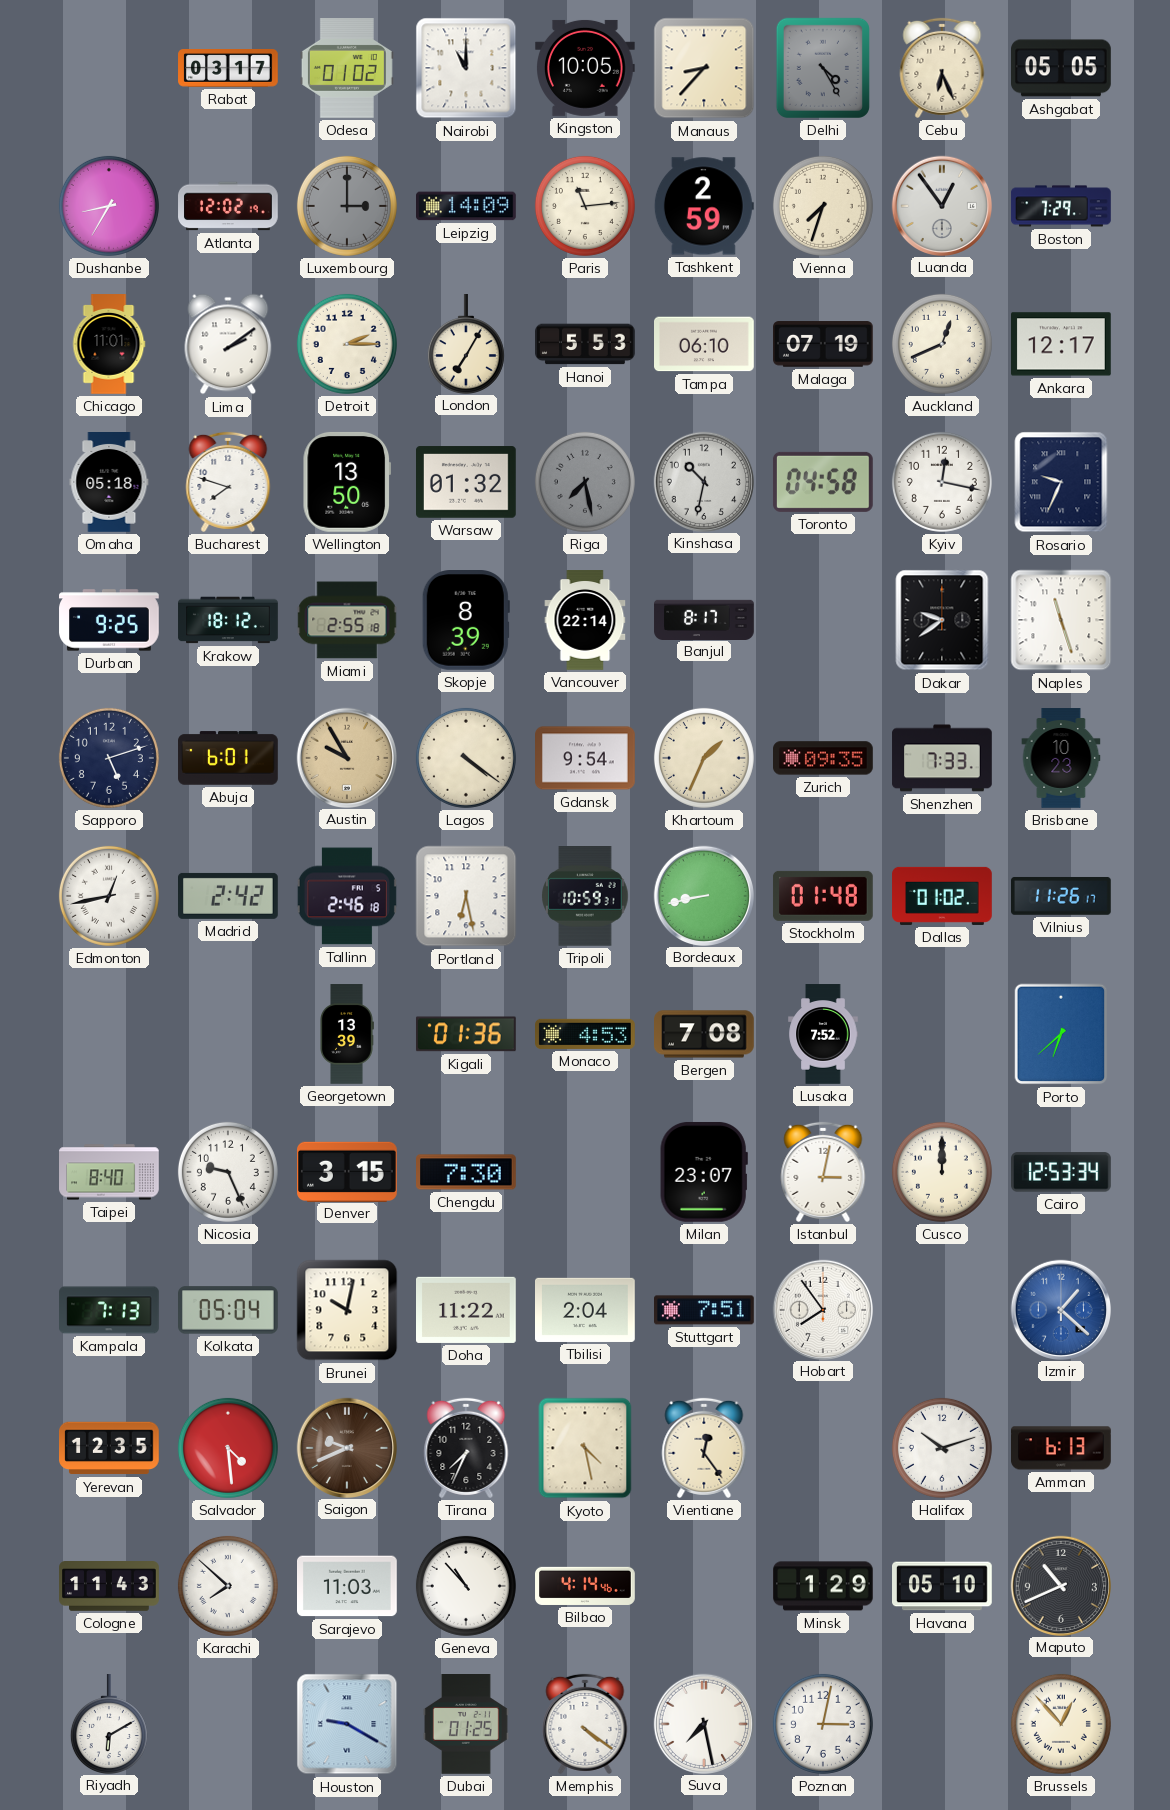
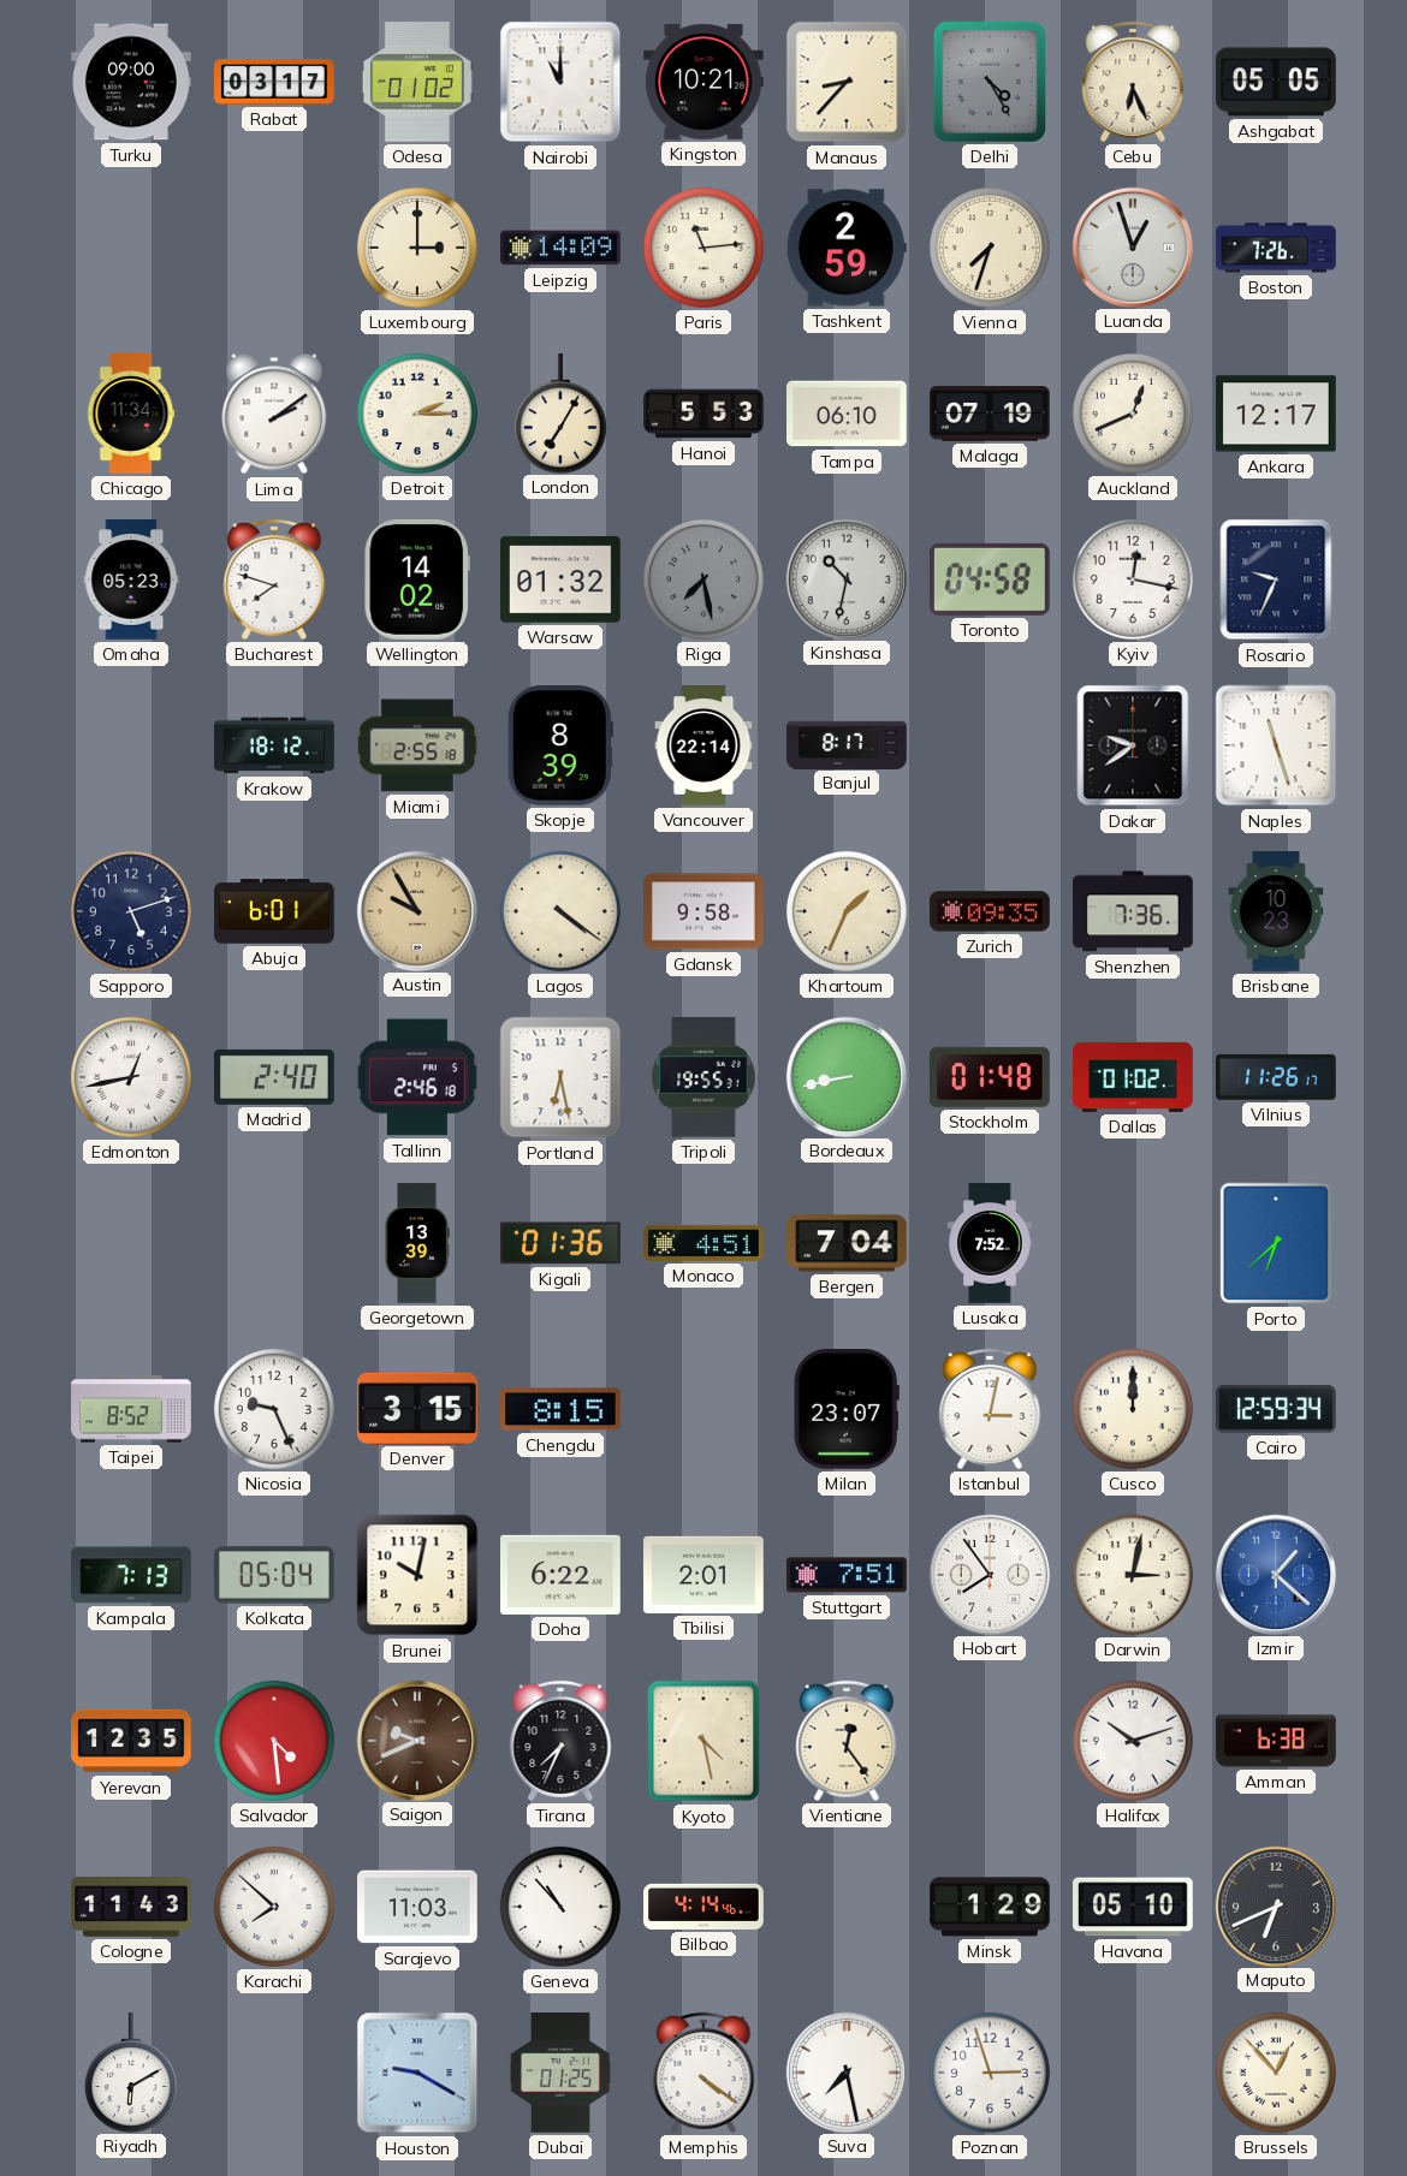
Turku: none -> 09:00
Kingston: 10:05 -> 10:21
Dushanbe: 8:35 -> none
Atlanta: 12:02 -> none
Luxembourg dial: grey -> cream
Luanda: 12:54 -> 12:57
Boston: 7:29 -> 7:26
Chicago: 11:01 -> 11:34
Omaha: 05:18 -> 05:23
Wellington: 13:50 -> 14:02
Durban: 9:25 -> none
Gdansk: 9:54 -> 9:58
Shenzhen: 7:33 -> 7:36
Madrid: 2:42 -> 2:40
Tripoli: 10:59 -> 19:55
Monaco: 4:53 -> 4:51
Bergen: 7:08 -> 7:04
Taipei: 8:40 -> 8:52
Chengdu: 7:30 -> 8:15
Cairo: 12:53 -> 12:59
Doha: 11:22 -> 6:22
Tbilisi: 2:04 -> 2:01
Darwin: none -> 3:02
Amman: 6:13 -> 6:38
Maputo: 10:41 -> 6:41
Poznan: 3:02 -> 2:57
